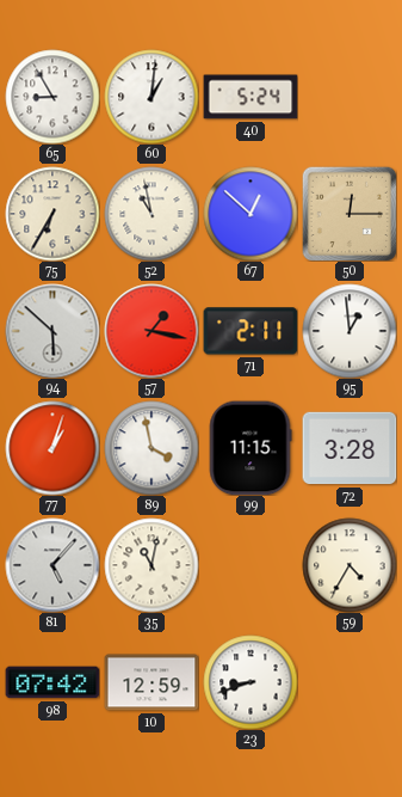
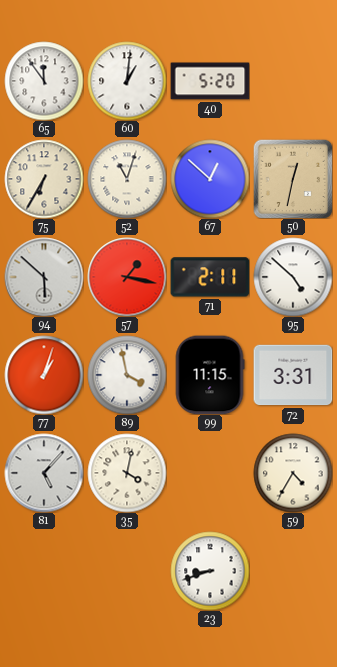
65: 8:55 -> 11:54
40: 5:24 -> 5:20
52: 10:58 -> 11:03
50: 12:15 -> 12:32
95: 12:59 -> 4:52
72: 3:28 -> 3:31
35: 11:02 -> 4:02
98: 07:42 -> none
10: 12:59 -> none
